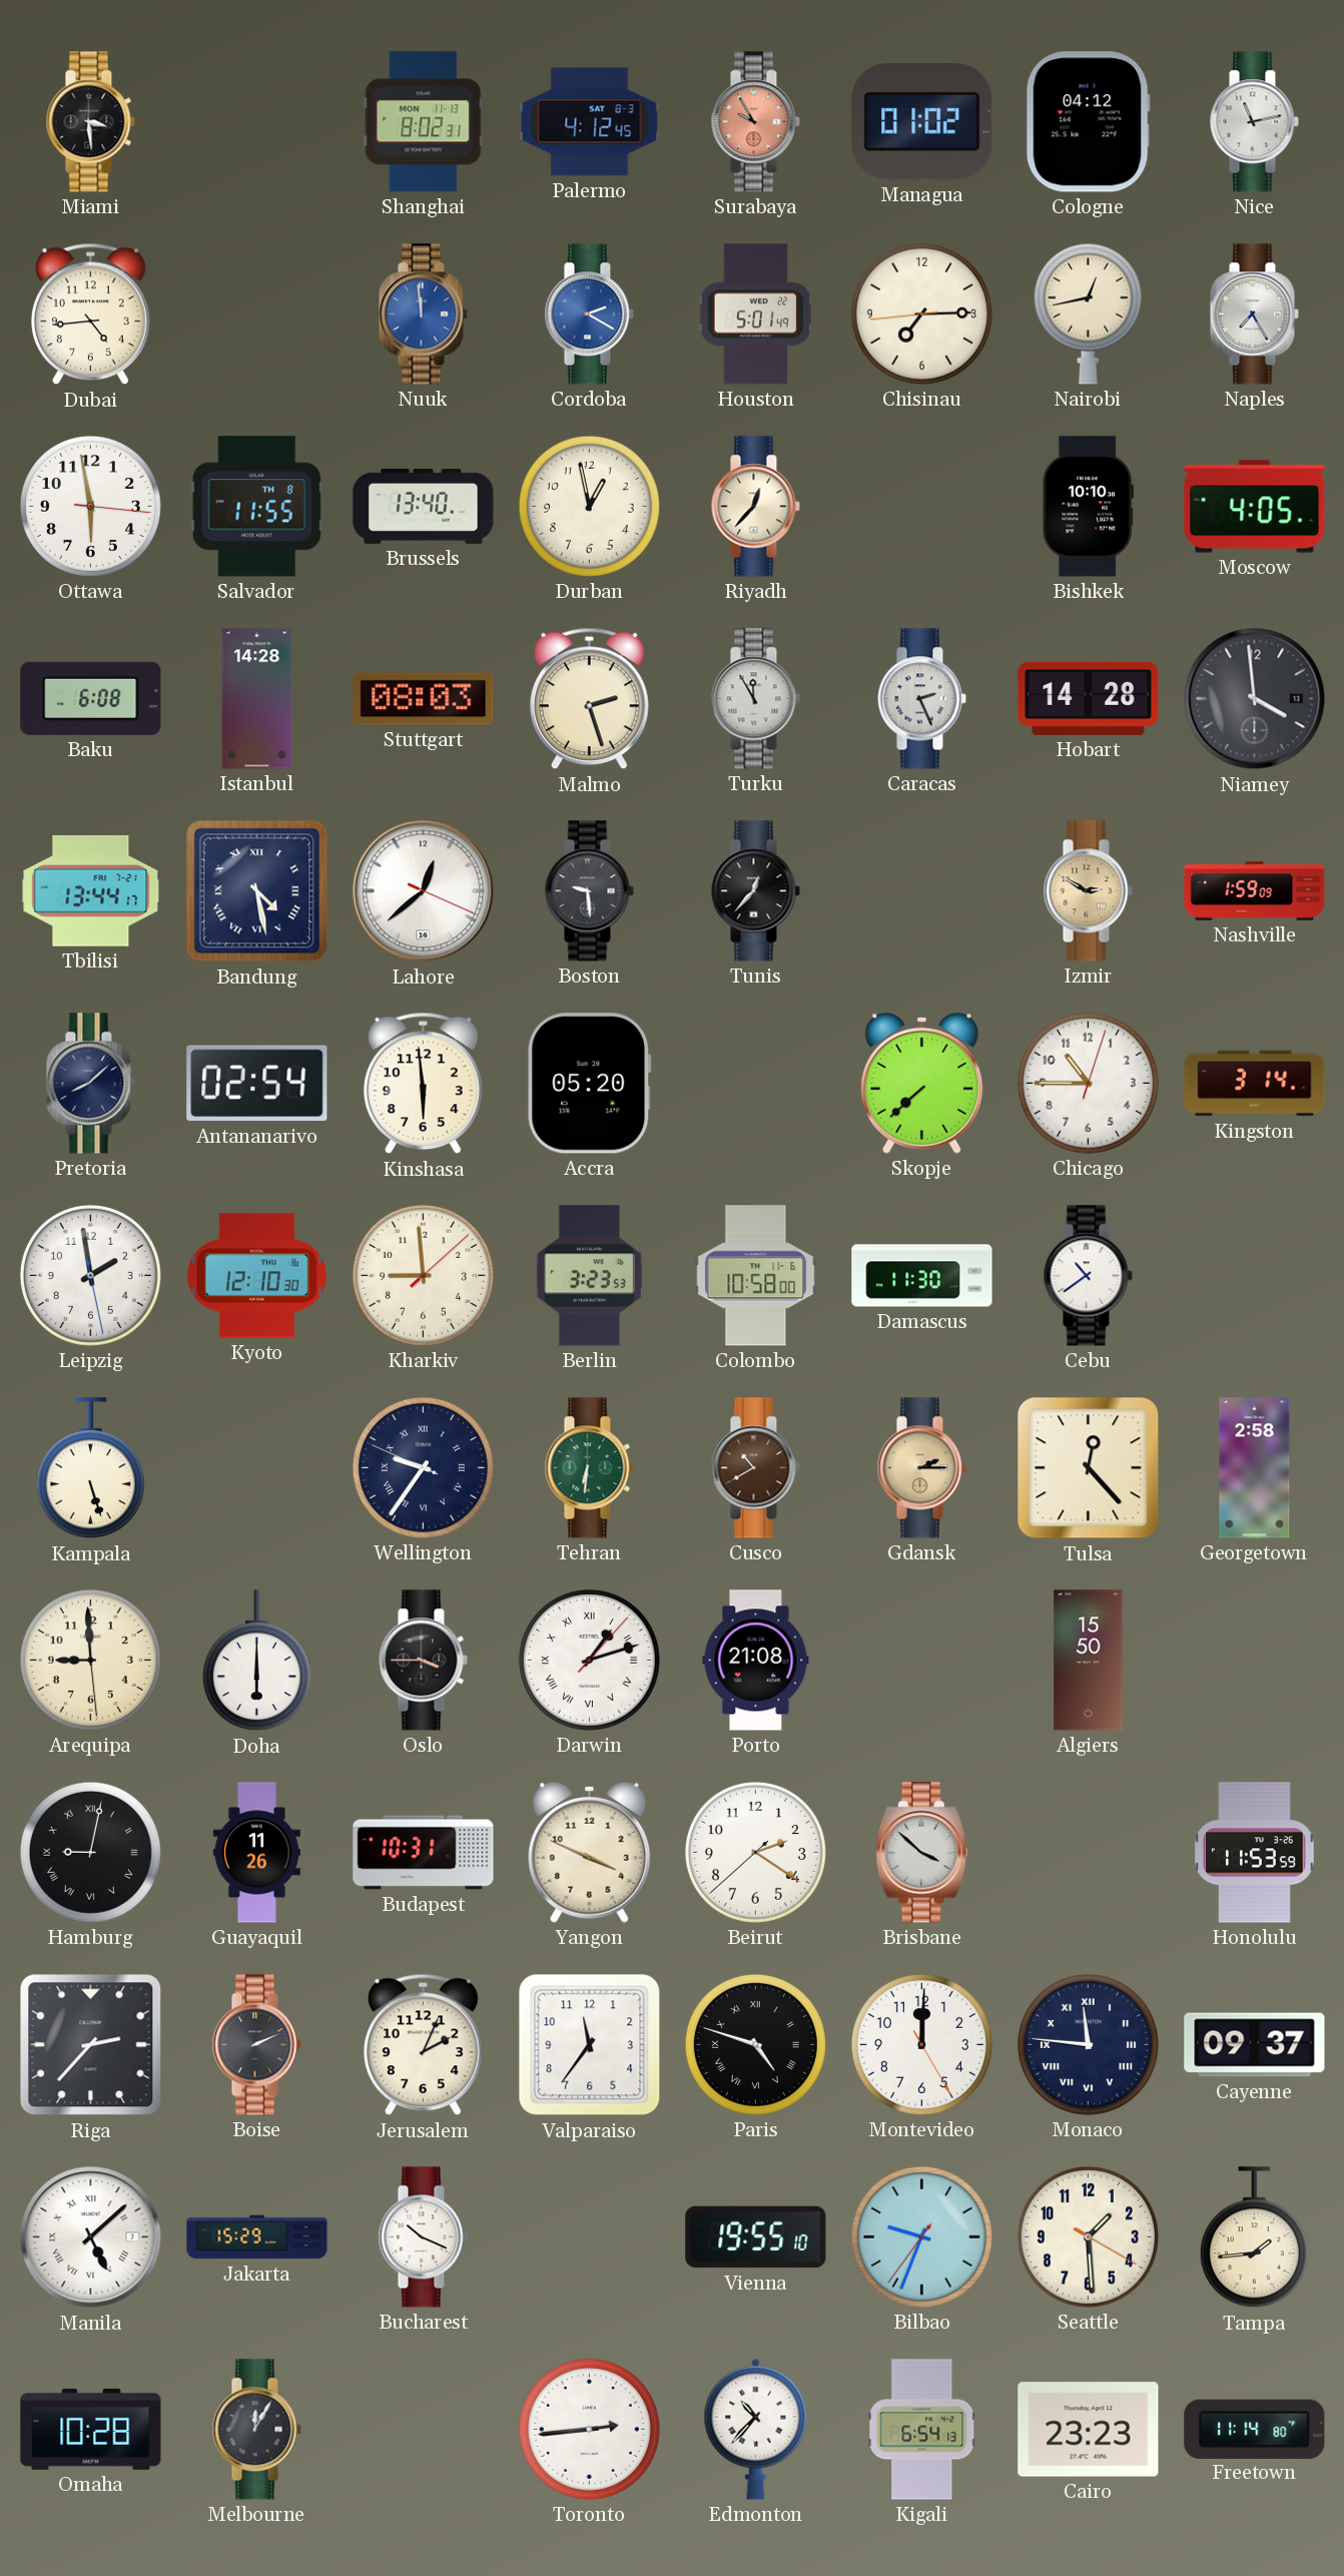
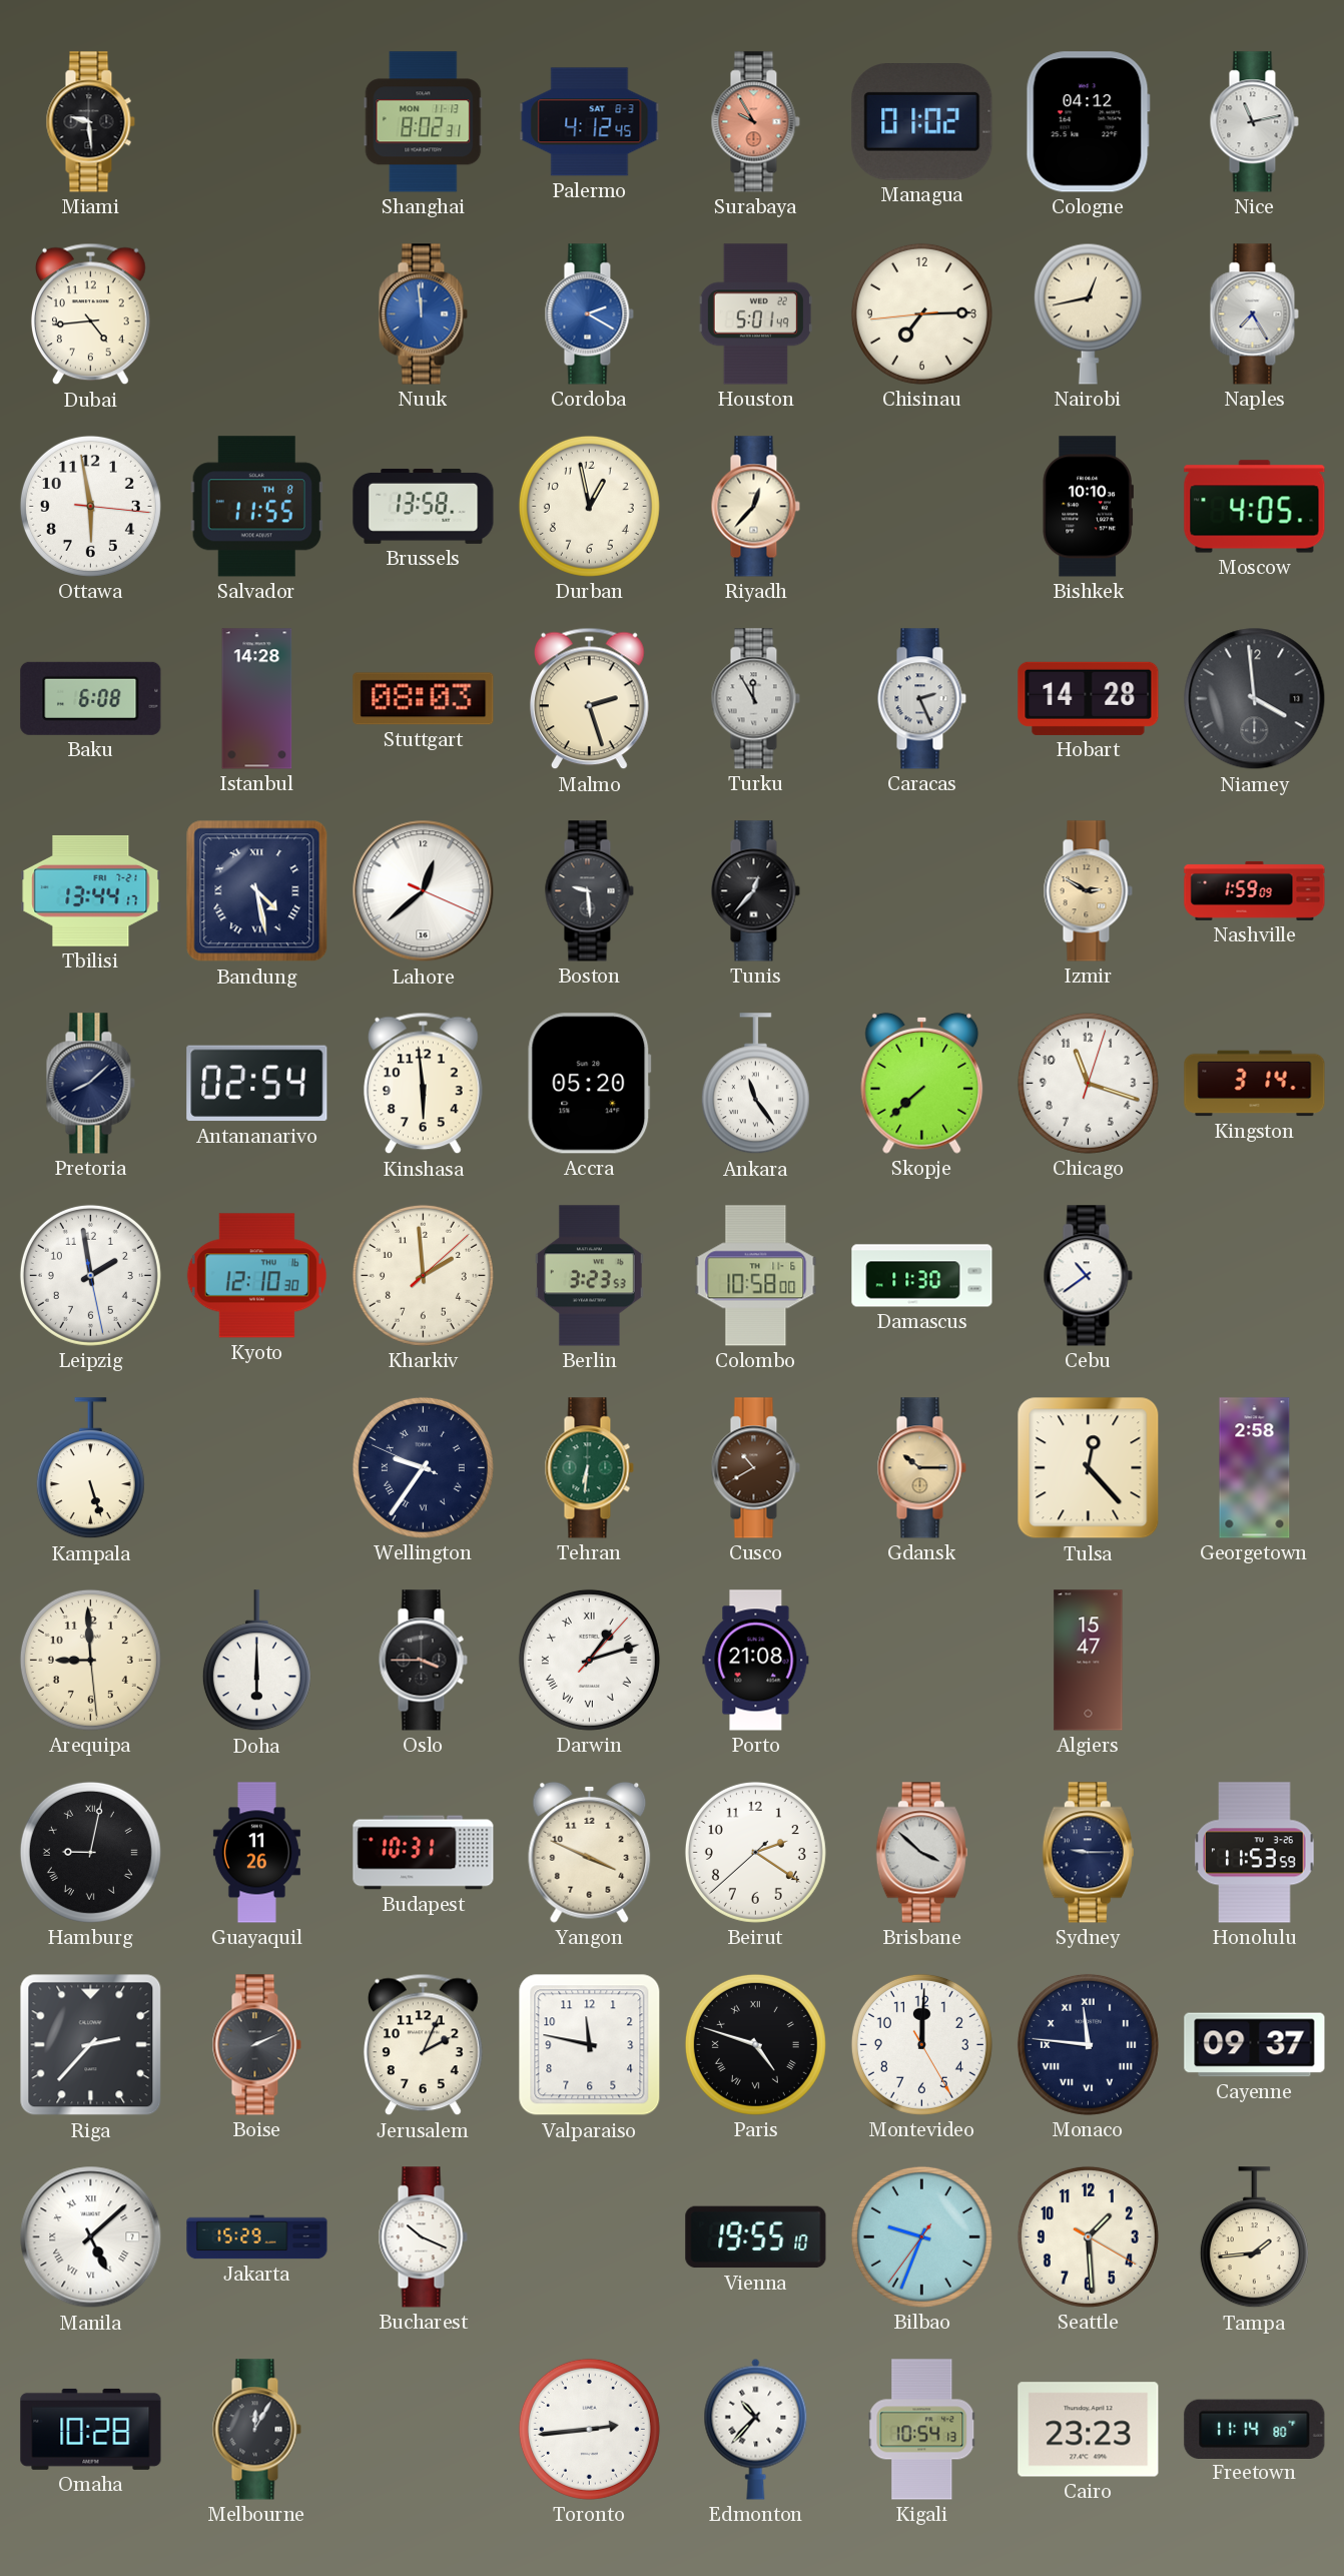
Miami: 3:29 -> 9:29
Brussels: 13:40 -> 13:58
Ankara: none -> 11:24
Chicago: 10:45 -> 11:18
Kharkiv: 8:59 -> 1:59
Gdansk: 2:15 -> 10:15
Algiers: 15:50 -> 15:47
Sydney: none -> 9:15
Valparaiso: 11:36 -> 11:47
Kigali: 6:54 -> 10:54
